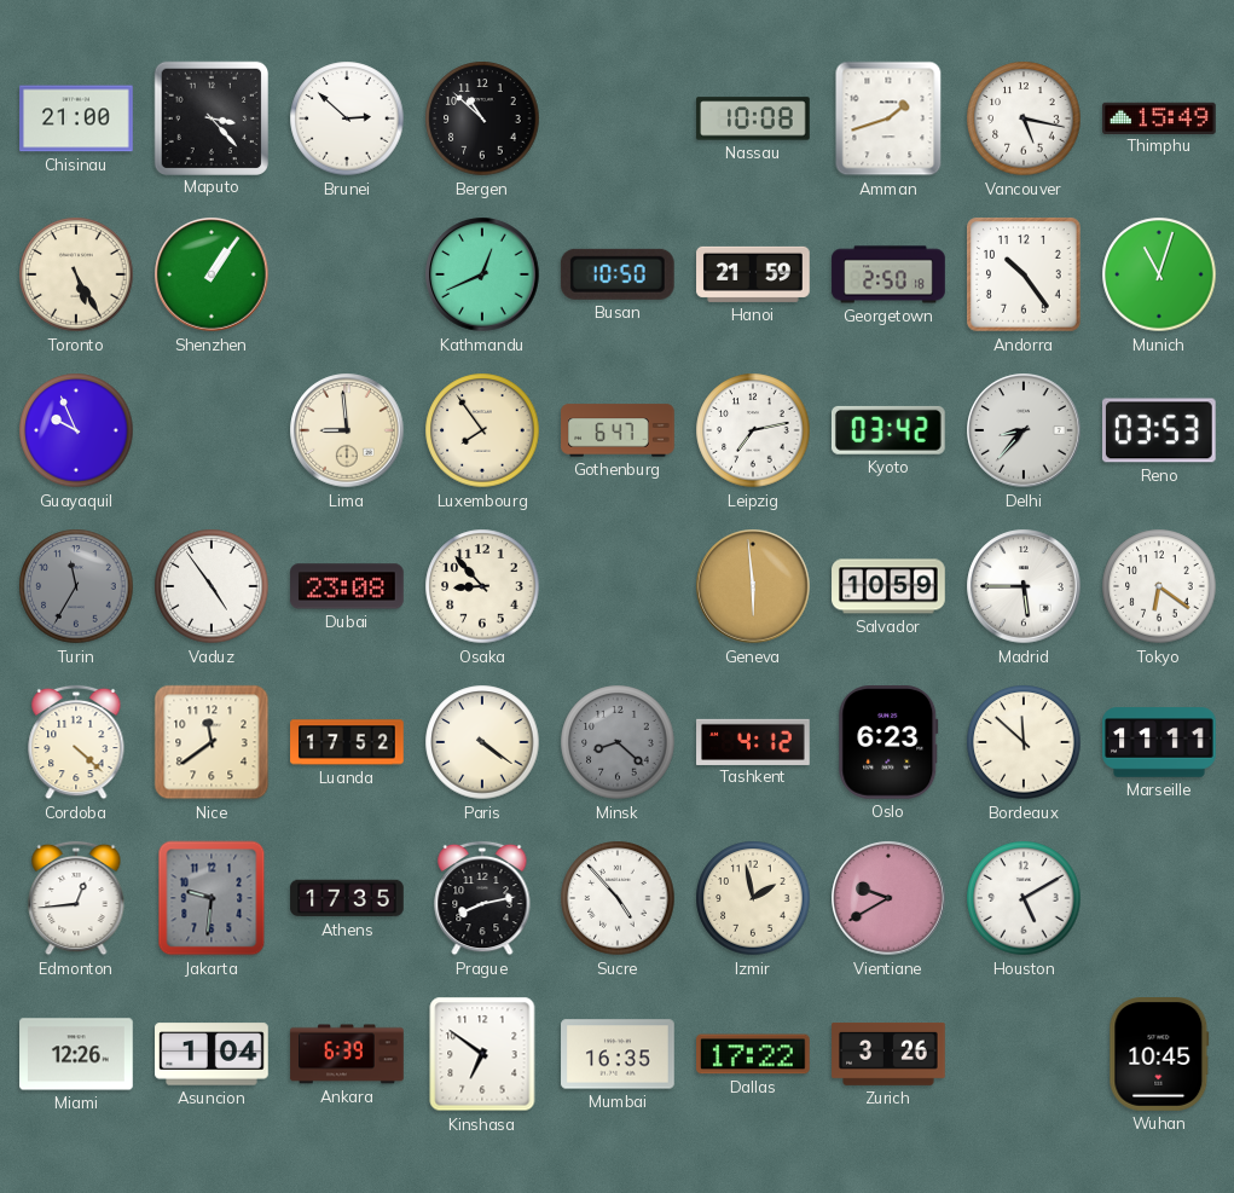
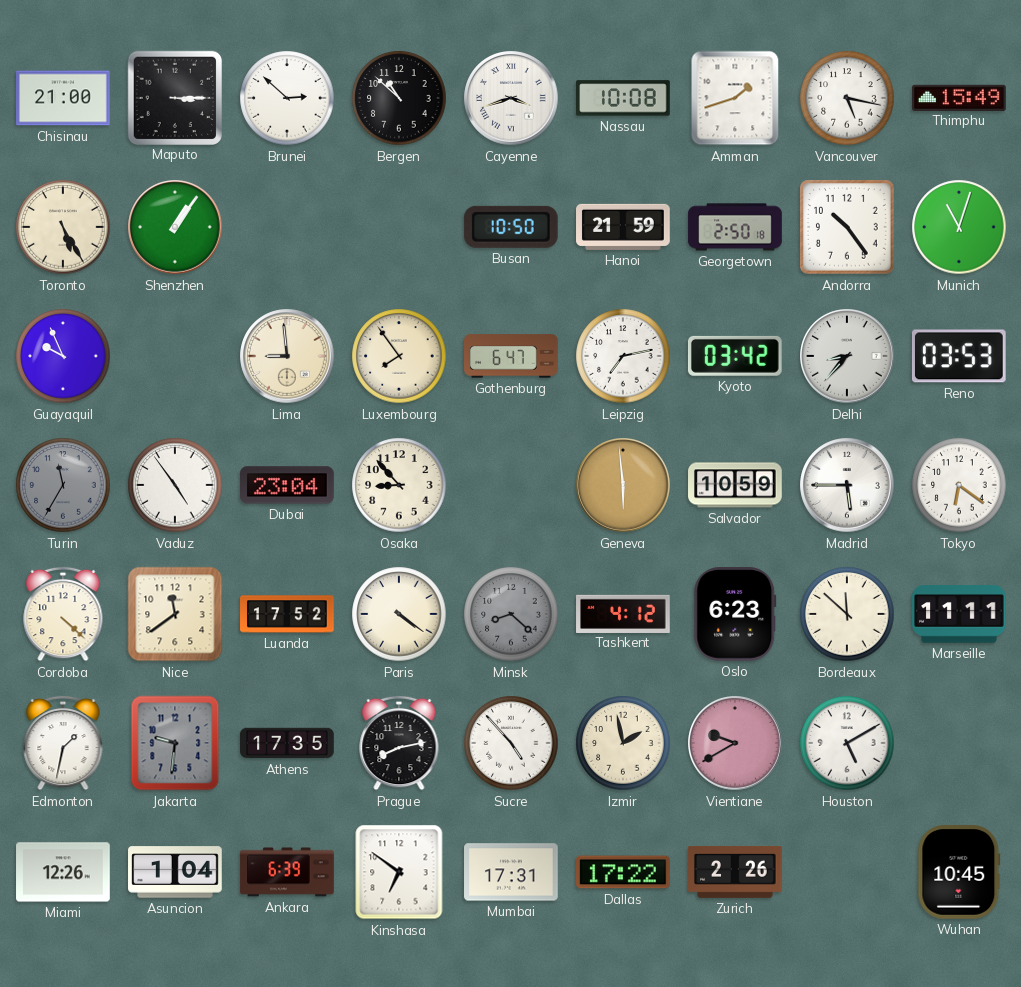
Maputo: 3:23 -> 3:15
Cayenne: none -> 3:42
Kathmandu: 12:41 -> none
Dubai: 23:08 -> 23:04
Edmonton: 12:44 -> 1:32
Mumbai: 16:35 -> 17:31
Zurich: 3:26 -> 2:26
